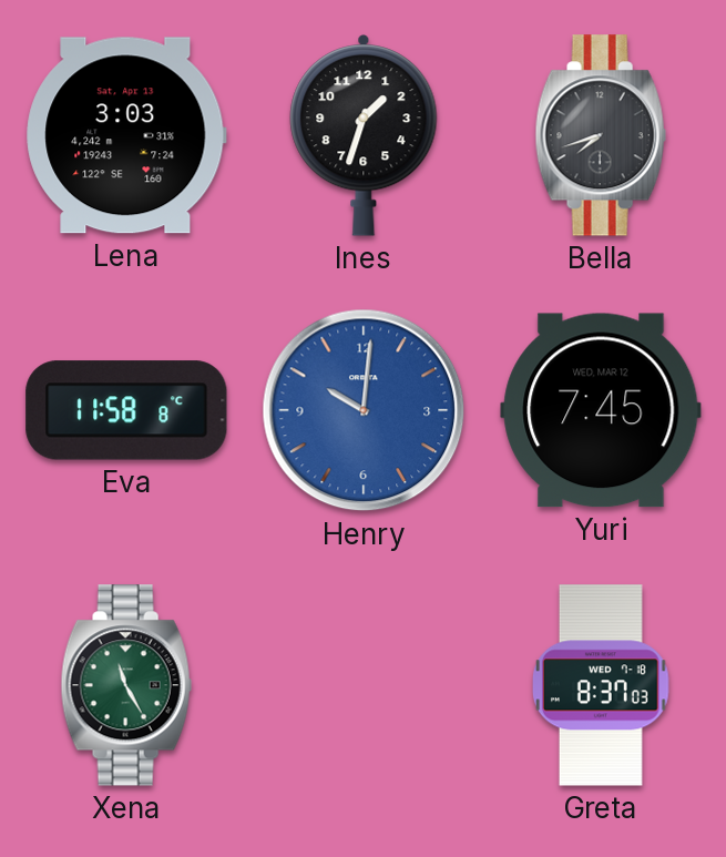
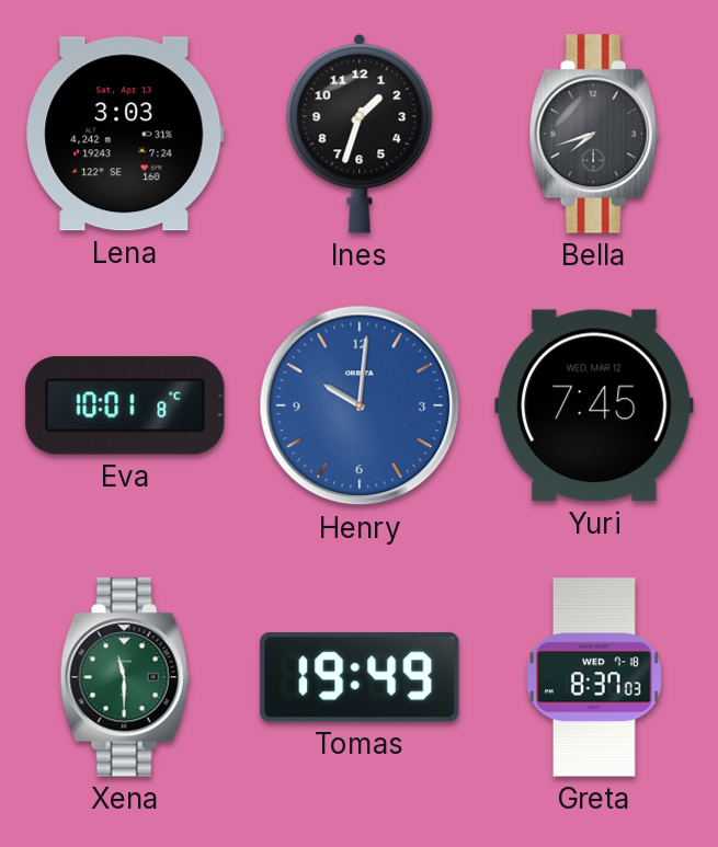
Eva: 11:58 -> 10:01
Xena: 11:25 -> 11:30
Tomas: none -> 19:49
